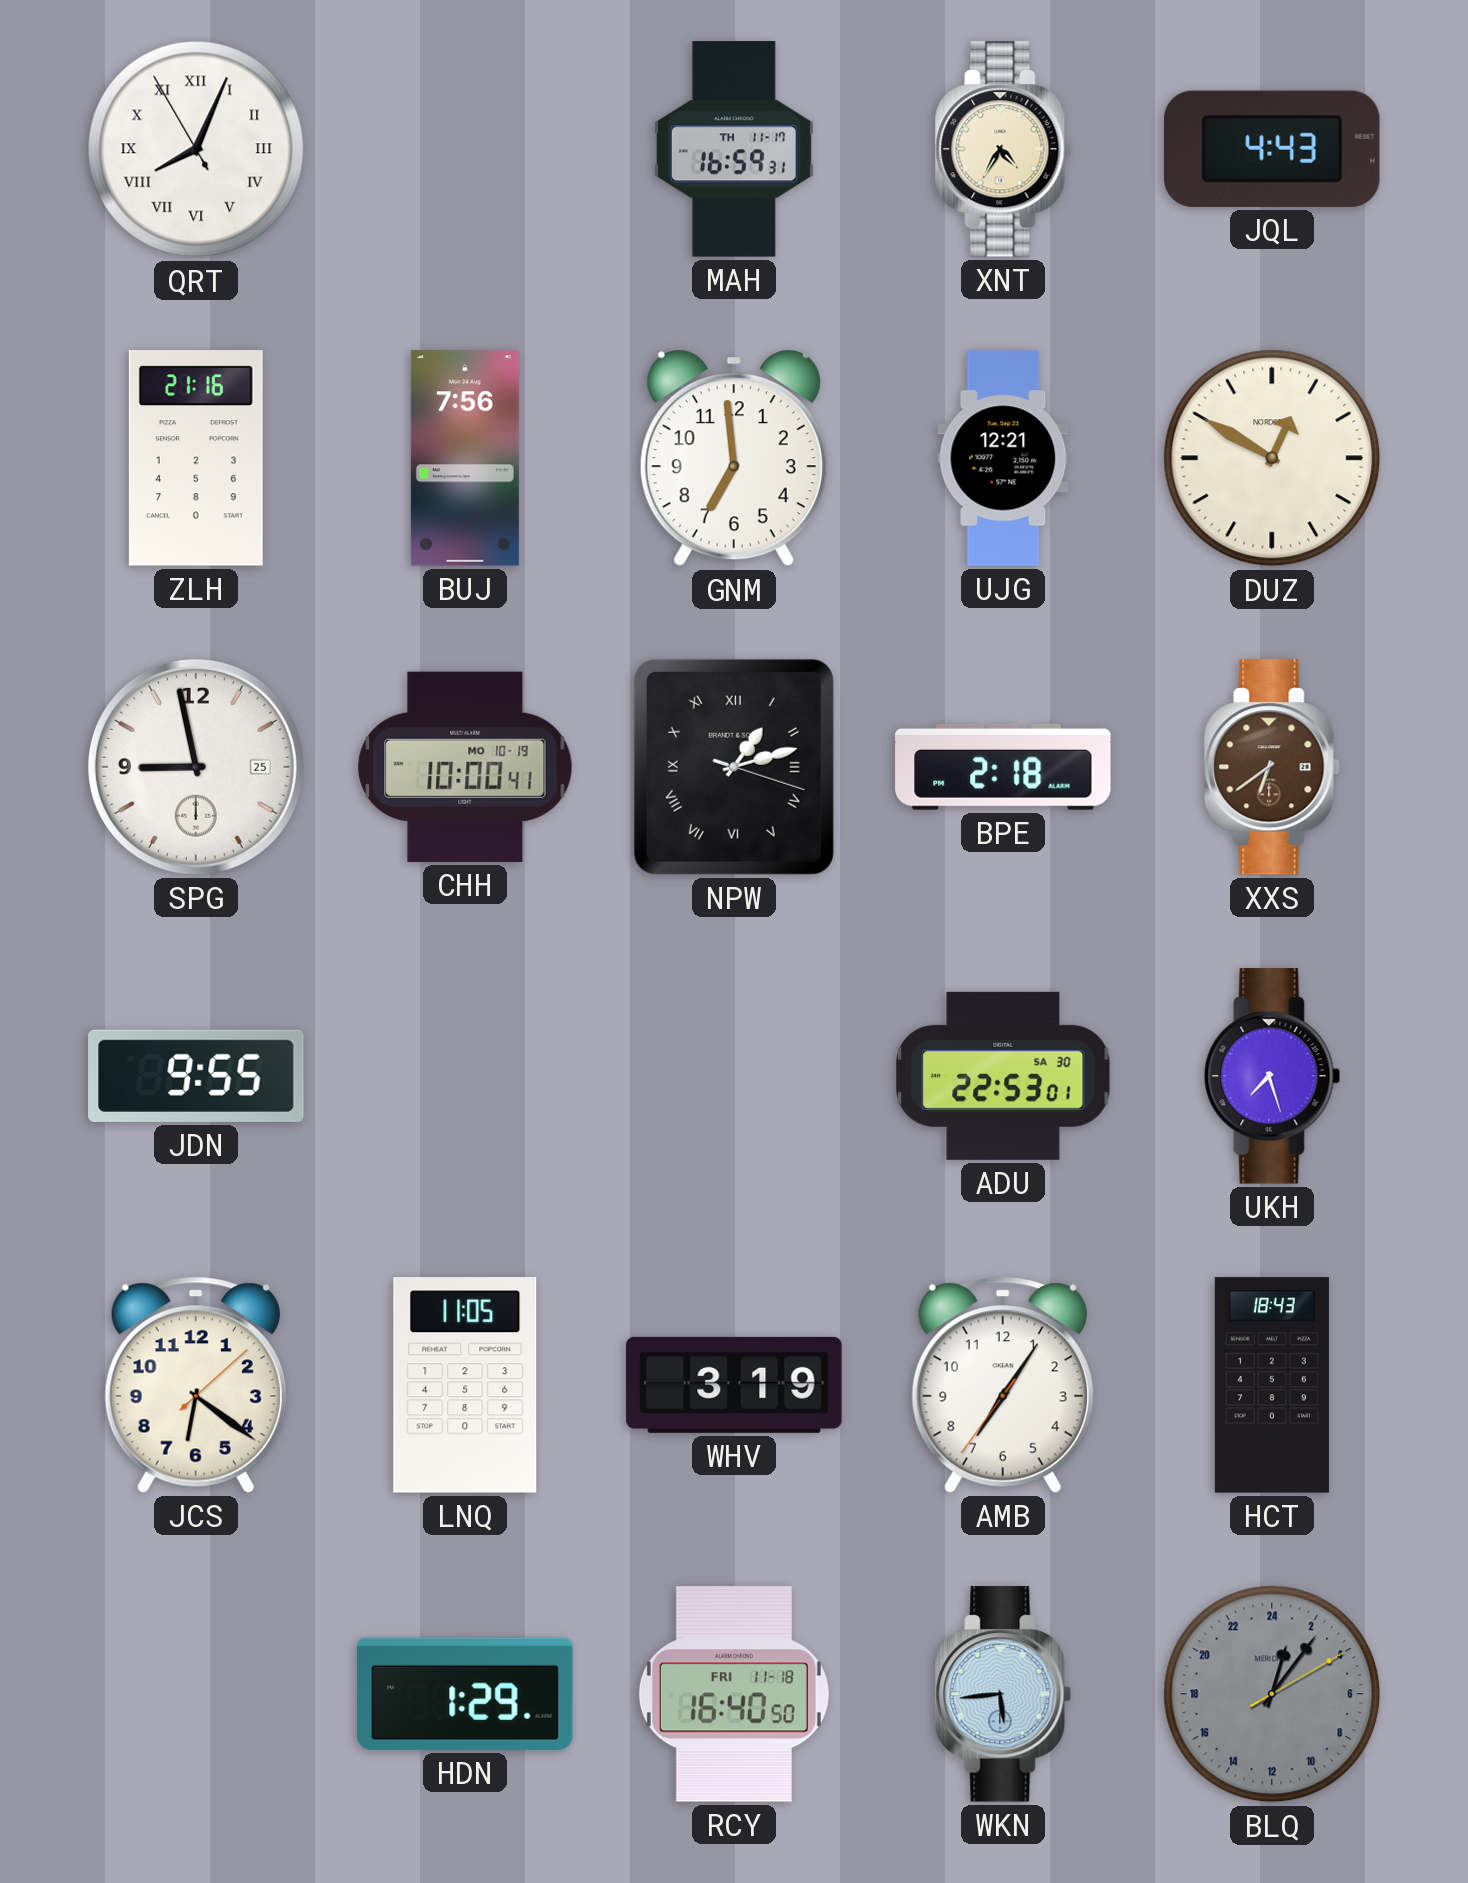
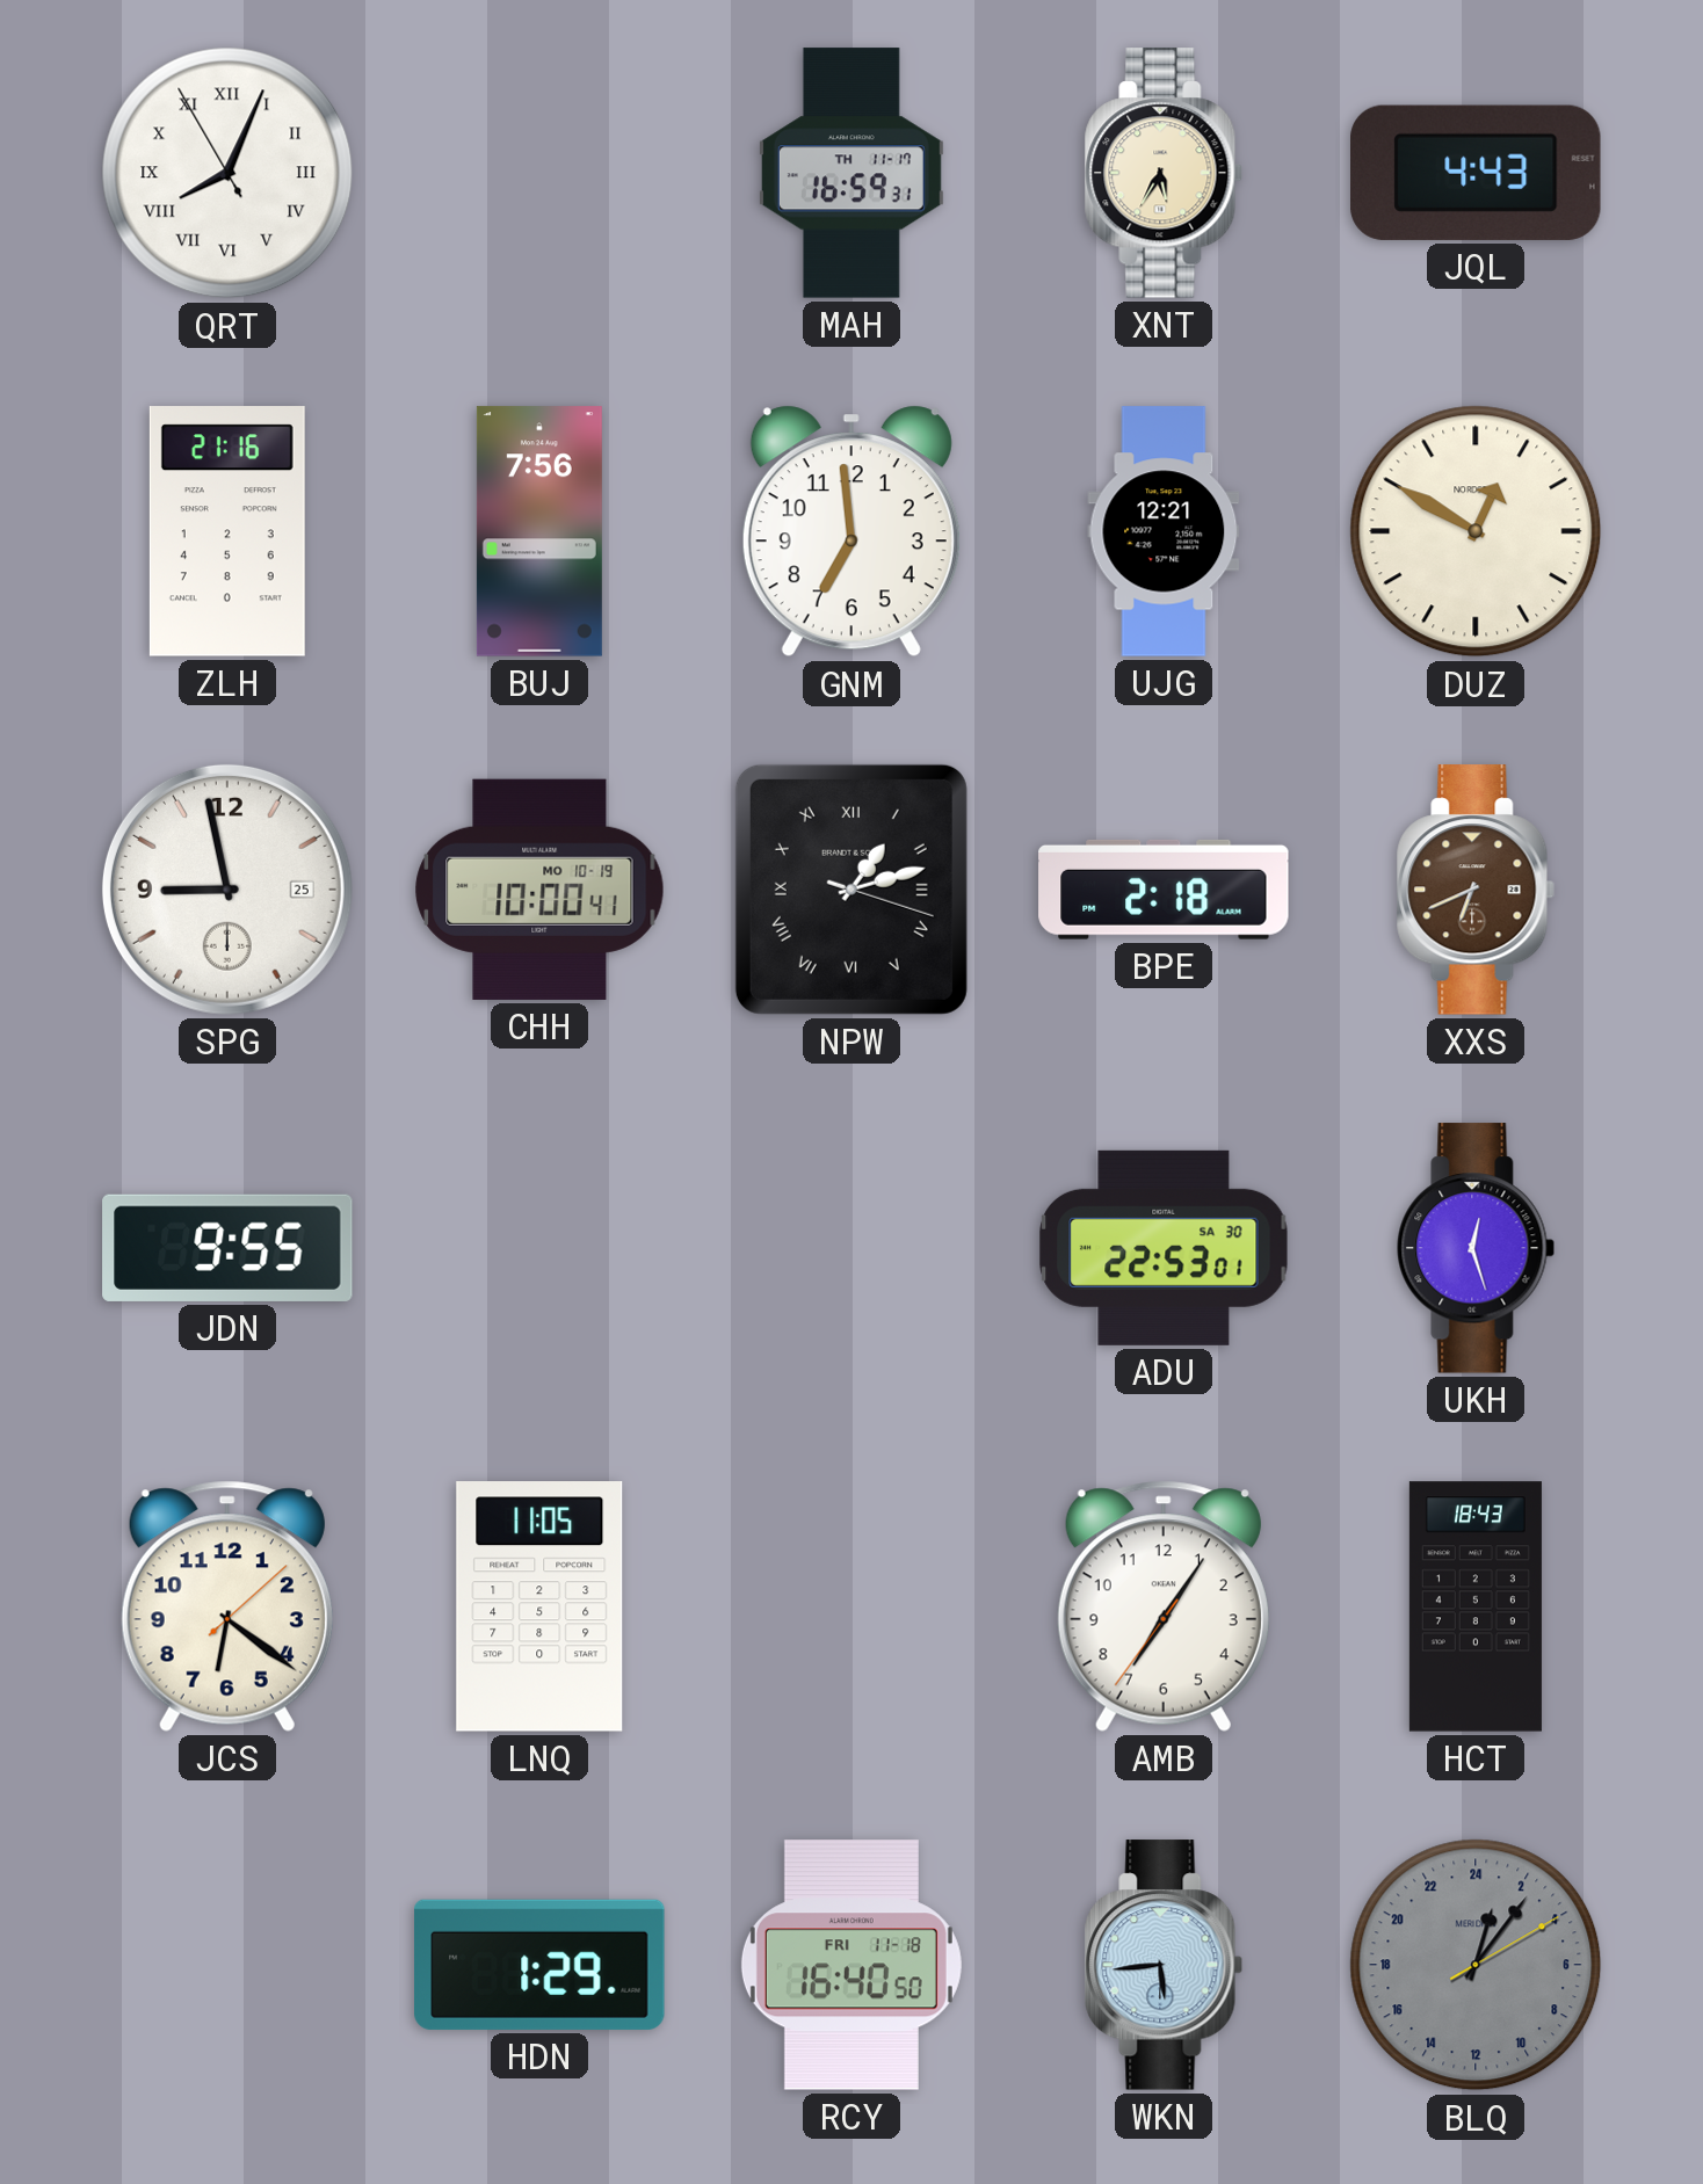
XNT: 4:35 -> 5:35
XXS: 6:39 -> 6:41
UKH: 7:27 -> 12:27
WHV: 3:19 -> none
